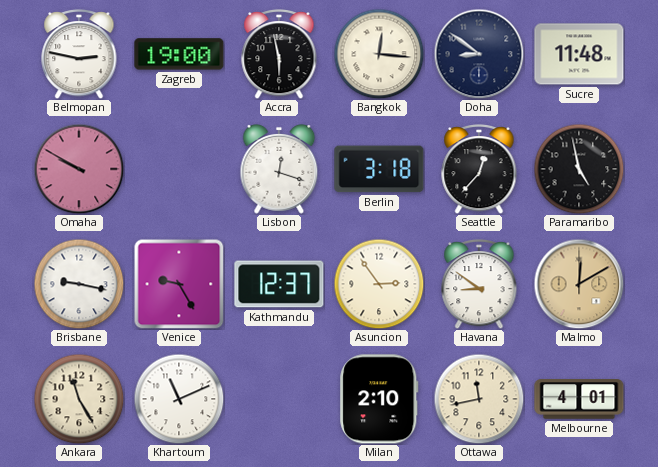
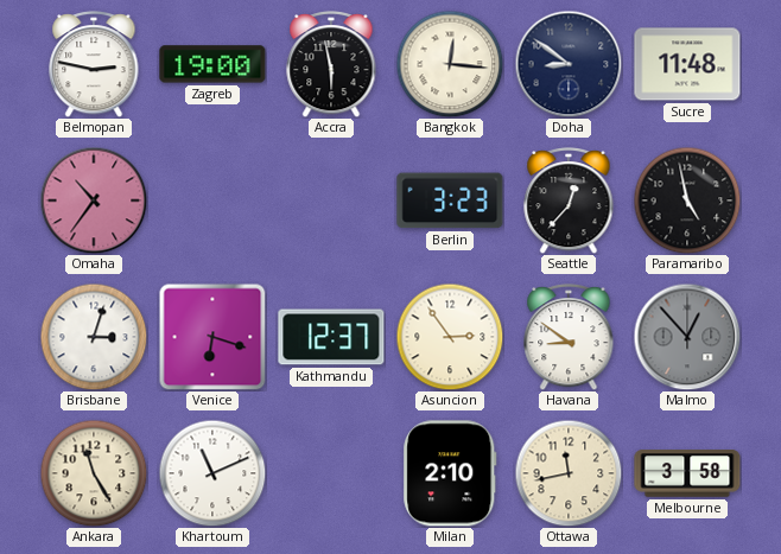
Omaha: 9:50 -> 10:36
Lisbon: 12:18 -> none
Berlin: 3:18 -> 3:23
Brisbane: 9:17 -> 3:03
Venice: 9:25 -> 6:18
Malmo: 12:10 -> 12:53
Malmo dial: champagne -> grey
Melbourne: 4:01 -> 3:58
